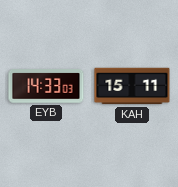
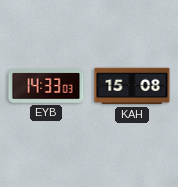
KAH: 15:11 -> 15:08
